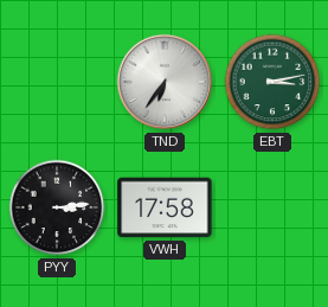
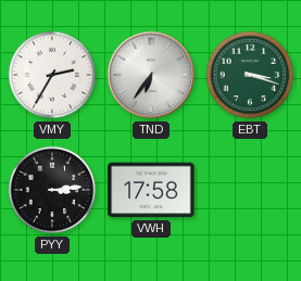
VMY: none -> 2:35
EBT: 3:13 -> 3:18
